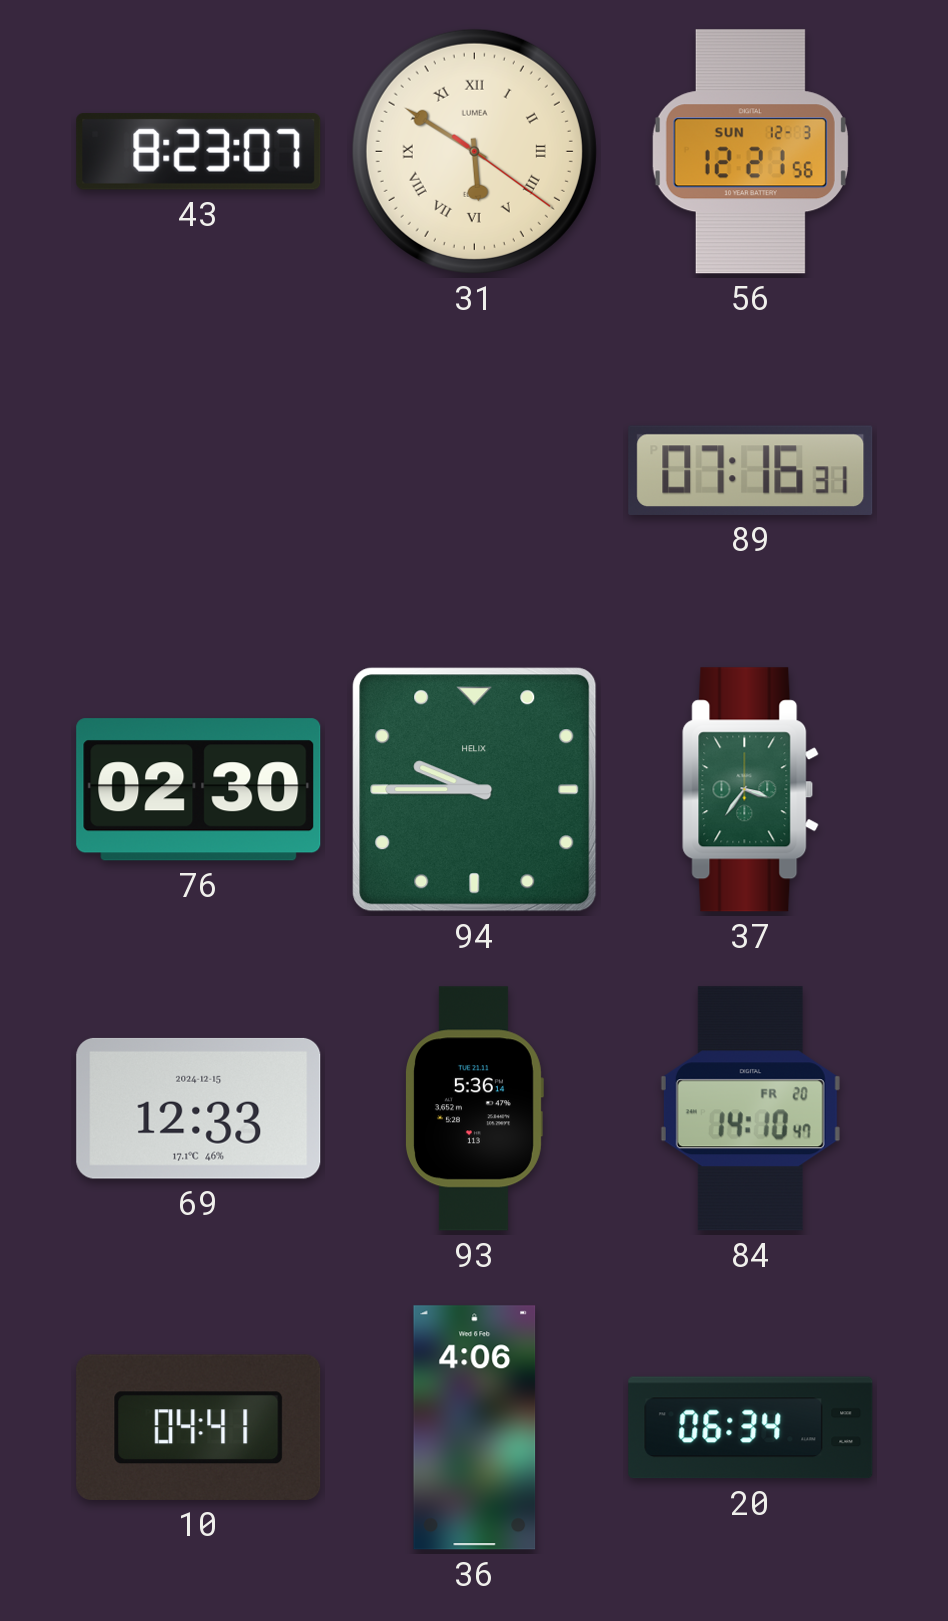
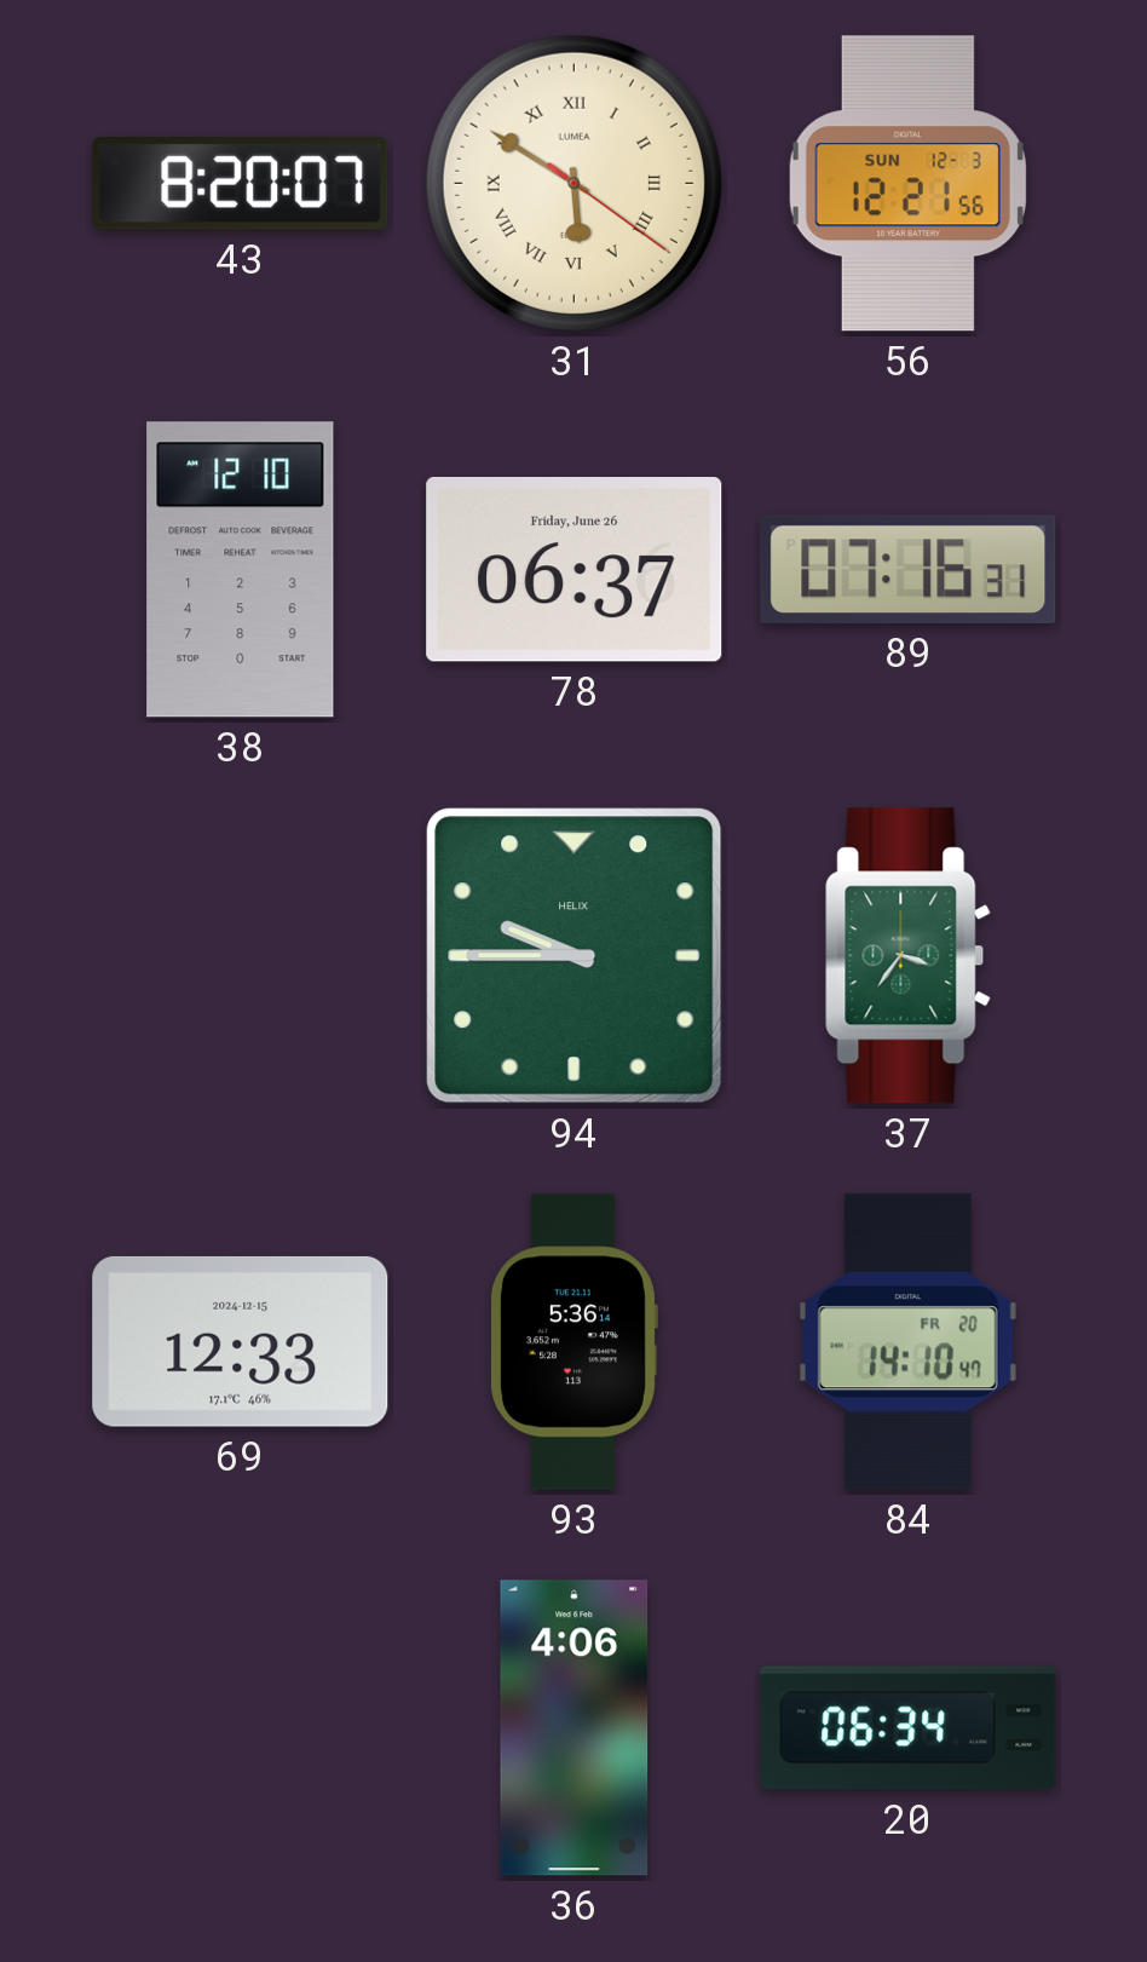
43: 8:23 -> 8:20
38: none -> 12:10
78: none -> 06:37
76: 02:30 -> none
10: 04:41 -> none
